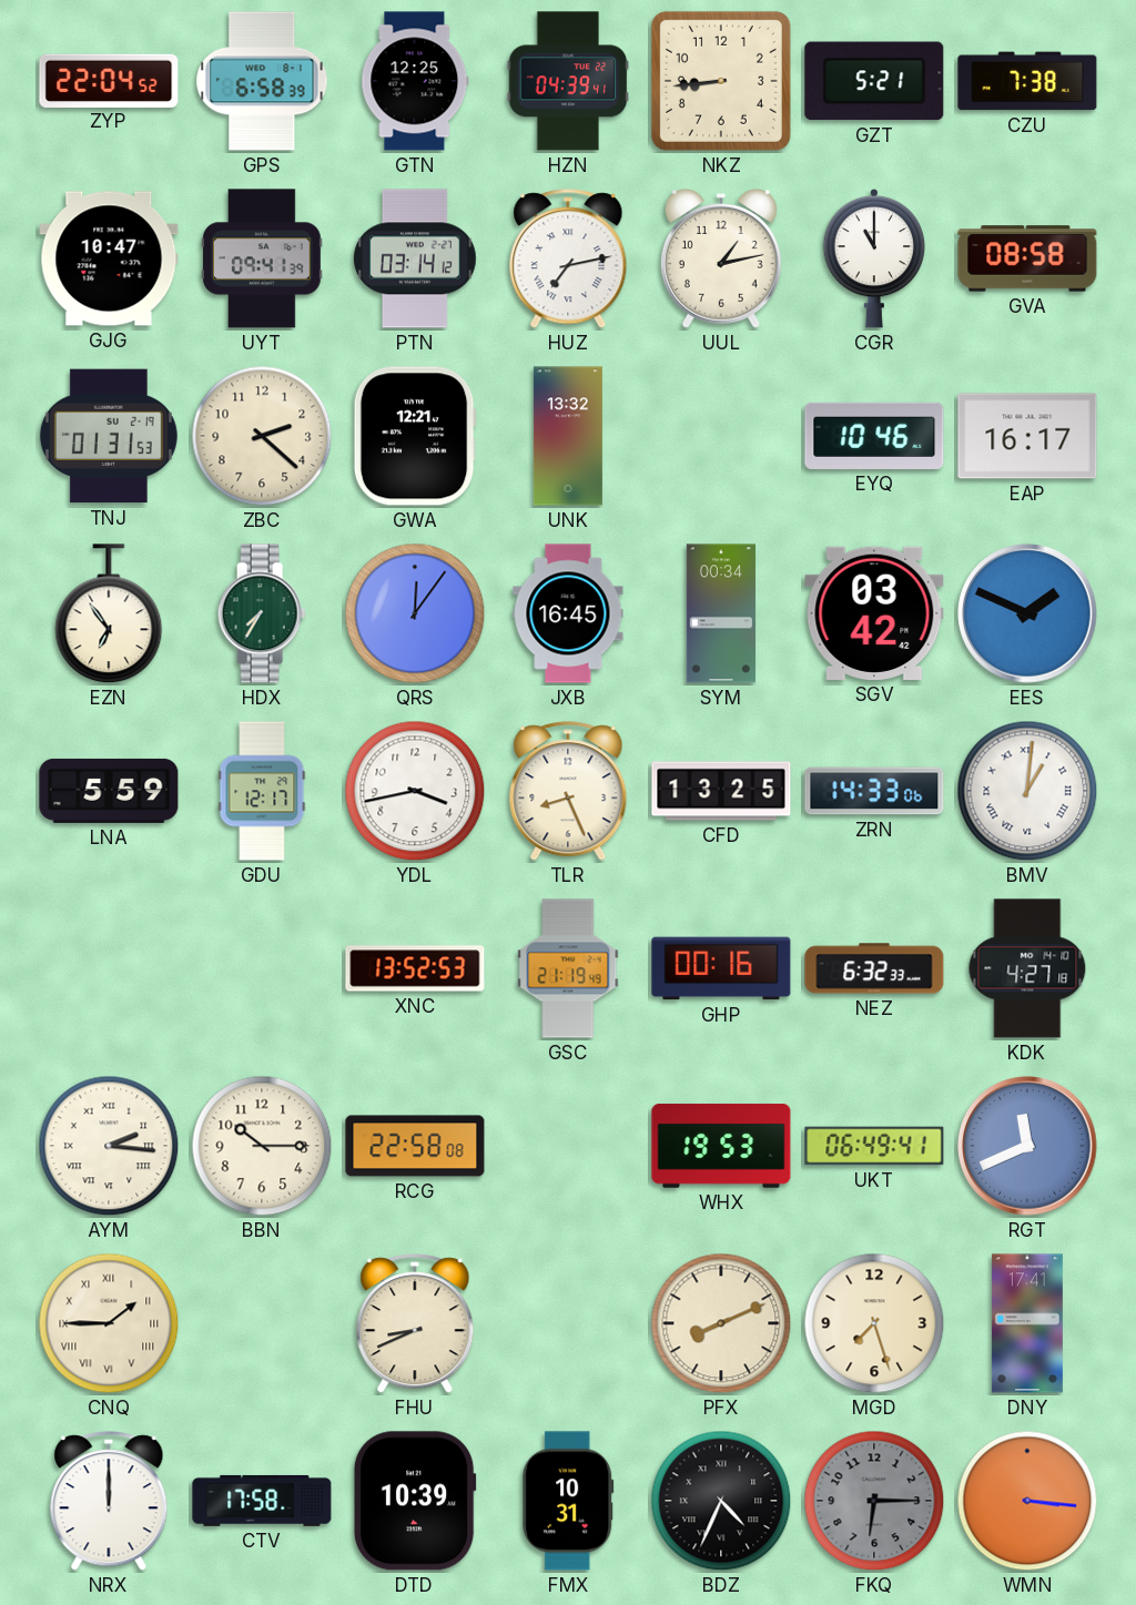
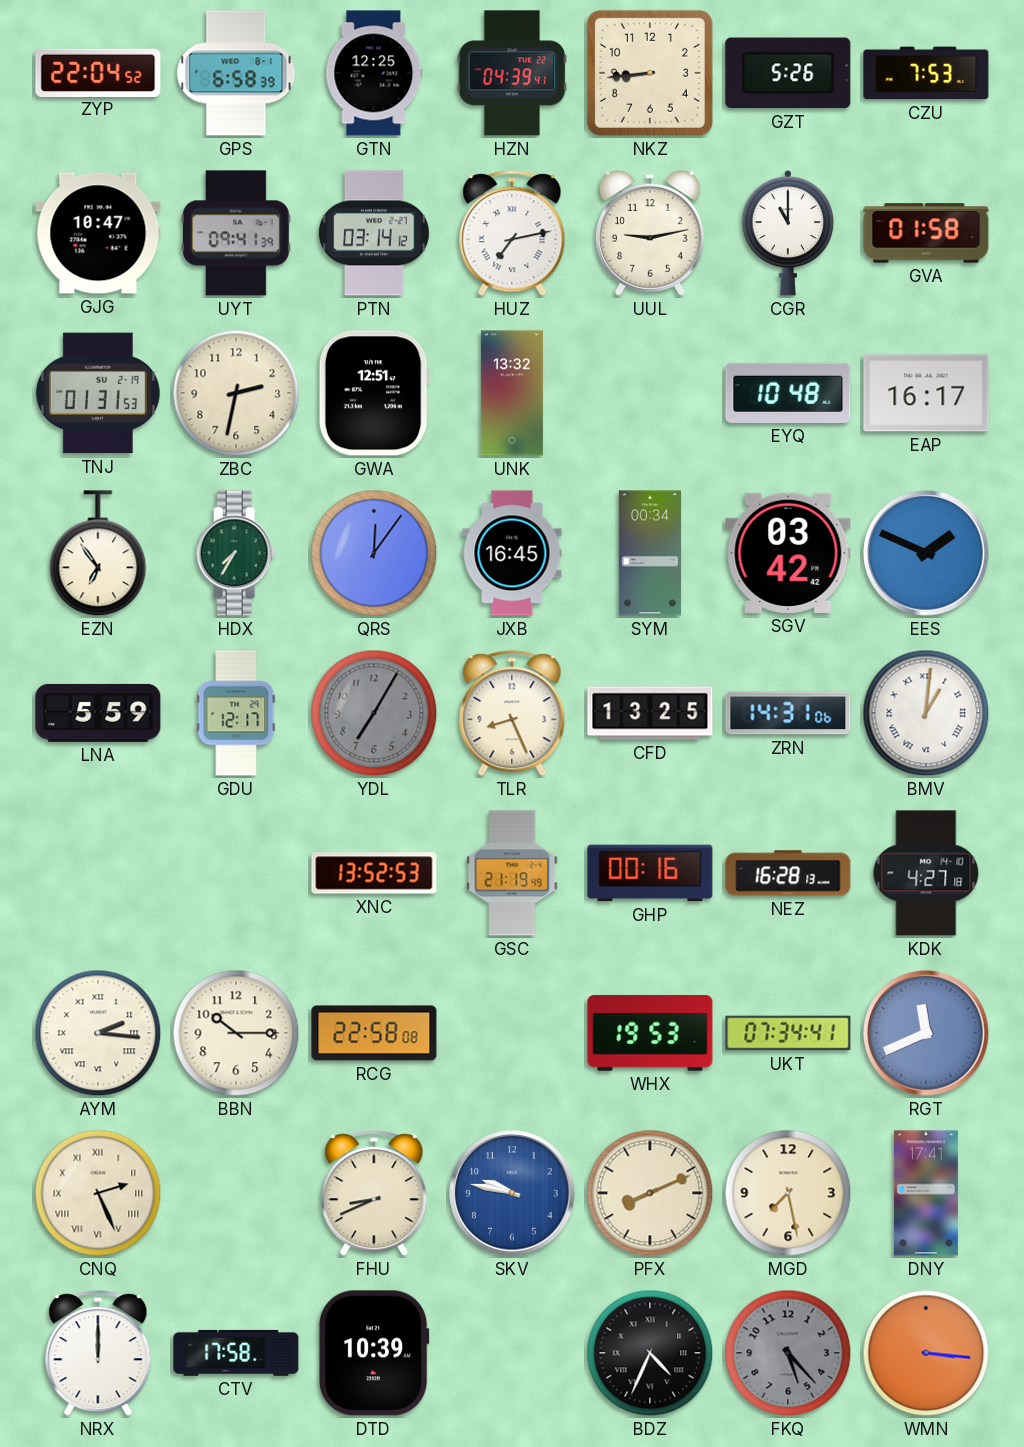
GZT: 5:21 -> 5:26
CZU: 7:38 -> 7:53
UUL: 1:13 -> 9:13
GVA: 08:58 -> 01:58
ZBC: 2:22 -> 2:32
GWA: 12:21 -> 12:51
EYQ: 10:46 -> 10:48
YDL: 3:43 -> 7:05
YDL dial: white -> grey
ZRN: 14:33 -> 14:31
NEZ: 6:32 -> 16:28
UKT: 06:49 -> 07:34
CNQ: 1:45 -> 2:26
SKV: none -> 9:47
MGD: 7:27 -> 7:28
FMX: 10:31 -> none
FKQ: 6:15 -> 5:23
